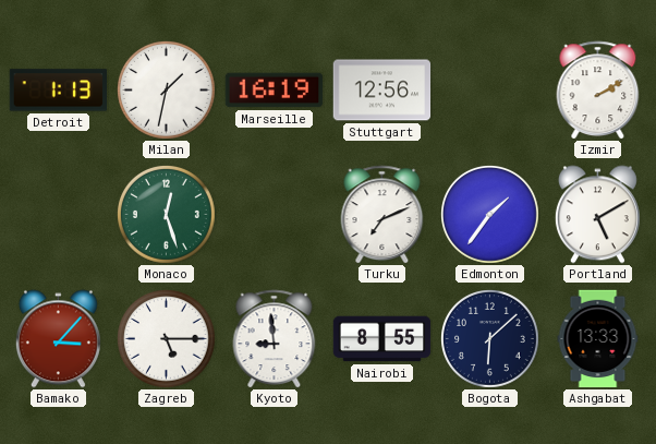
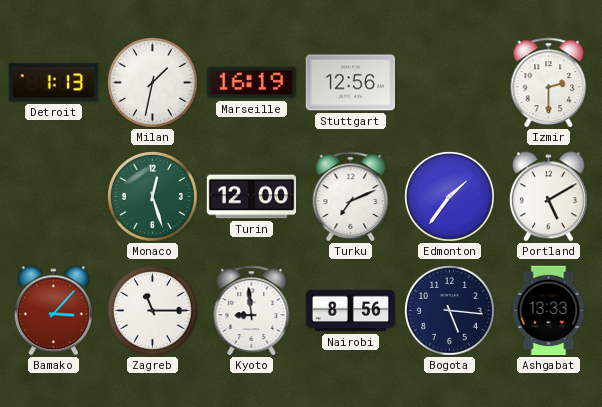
Izmir: 2:10 -> 2:30
Turin: none -> 12:00
Zagreb: 5:15 -> 11:15
Nairobi: 8:55 -> 8:56
Bogota: 6:08 -> 5:16
